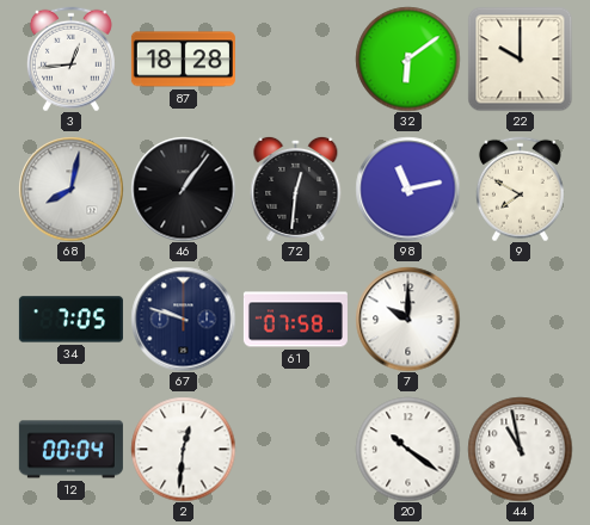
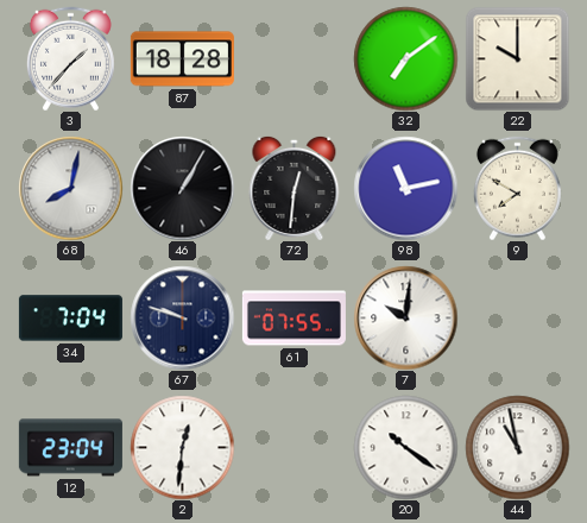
3: 12:44 -> 1:37
32: 6:09 -> 7:09
46: 1:06 -> 1:05
34: 7:05 -> 7:04
61: 07:58 -> 07:55
7: 10:00 -> 10:01
12: 00:04 -> 23:04
